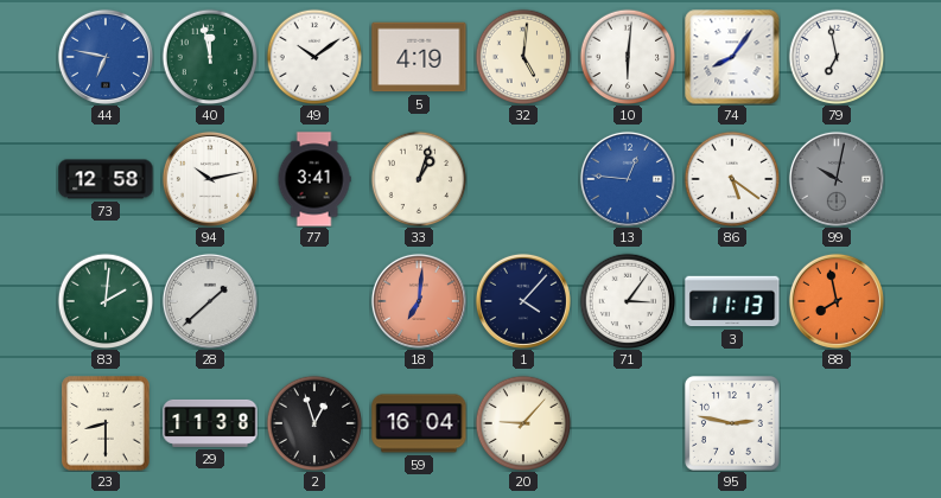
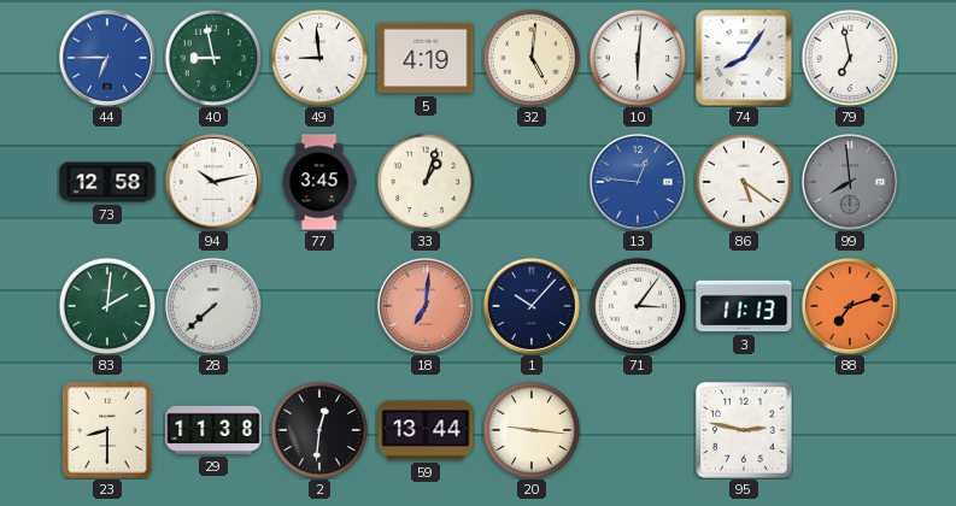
44: 6:47 -> 6:45
40: 11:58 -> 8:58
49: 10:09 -> 8:59
77: 3:41 -> 3:45
99: 10:02 -> 7:59
28: 1:38 -> 7:38
1: 4:07 -> 10:07
88: 7:58 -> 7:12
2: 12:57 -> 12:31
59: 16:04 -> 13:44
20: 9:07 -> 9:16
